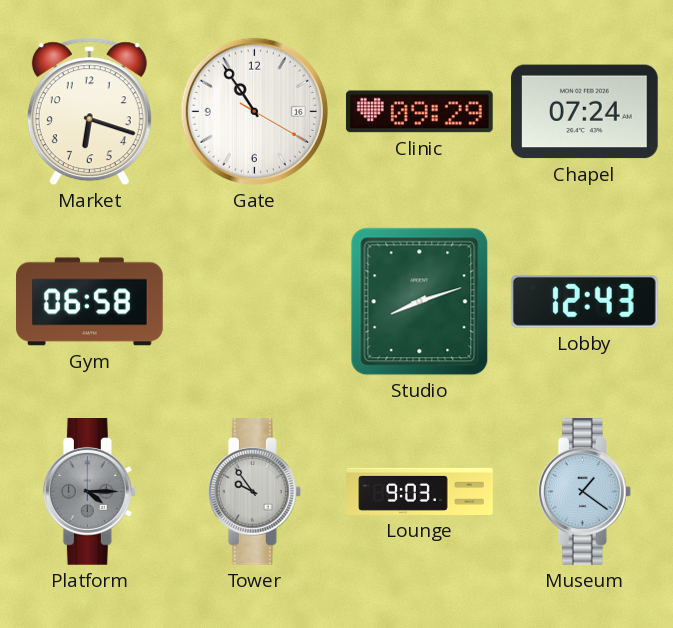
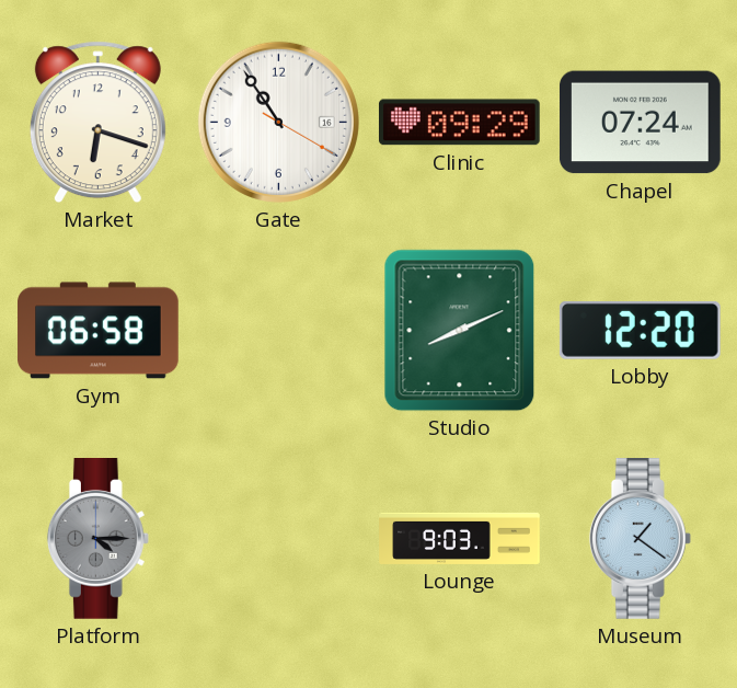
Studio: 8:12 -> 8:11
Lobby: 12:43 -> 12:20
Tower: 9:54 -> none
